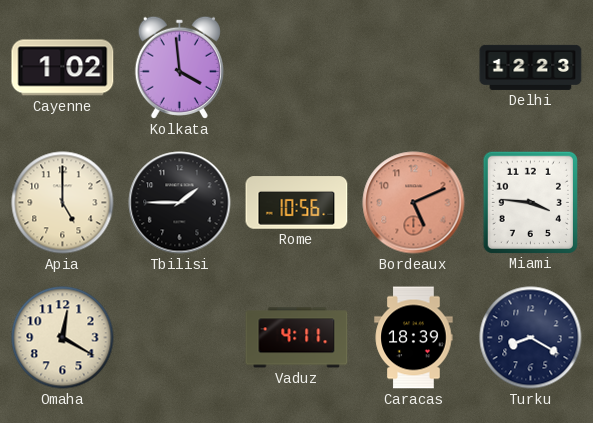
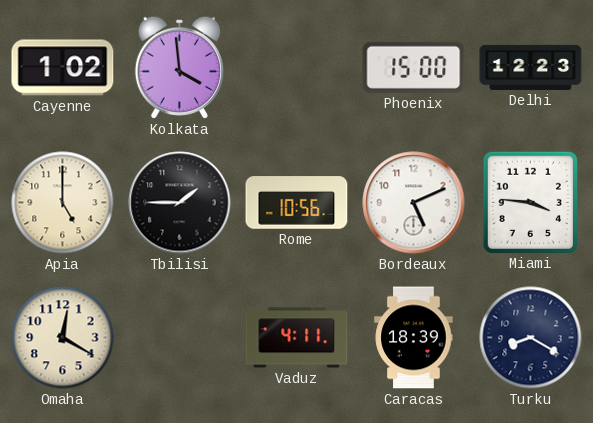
Phoenix: none -> 15:00
Bordeaux dial: salmon -> white
